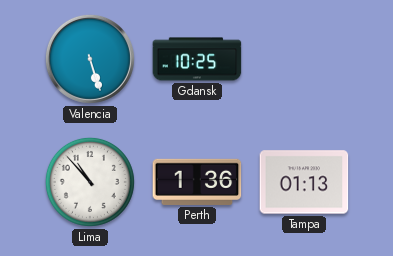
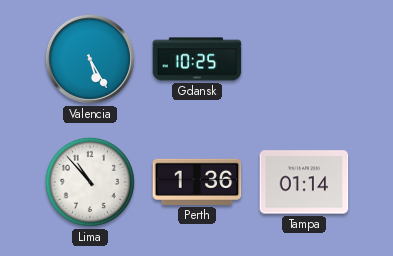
Valencia: 5:27 -> 5:25
Tampa: 01:13 -> 01:14
